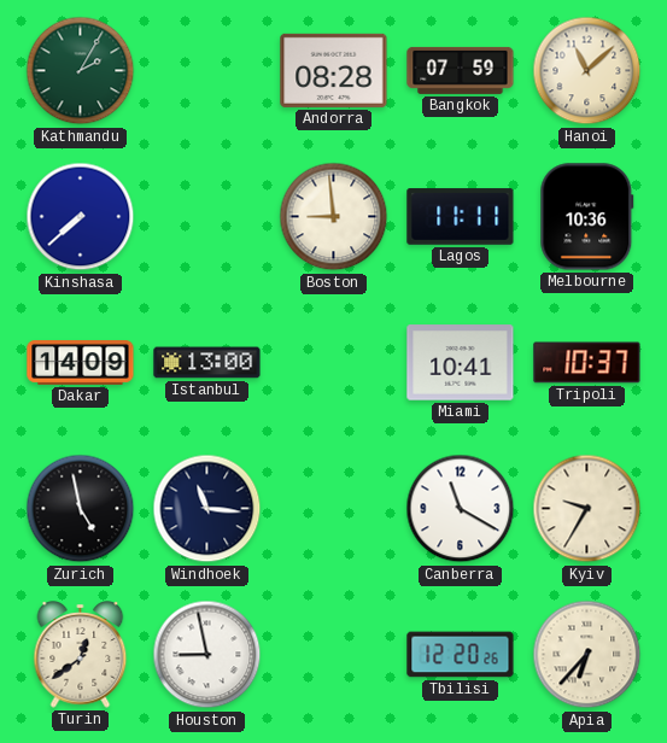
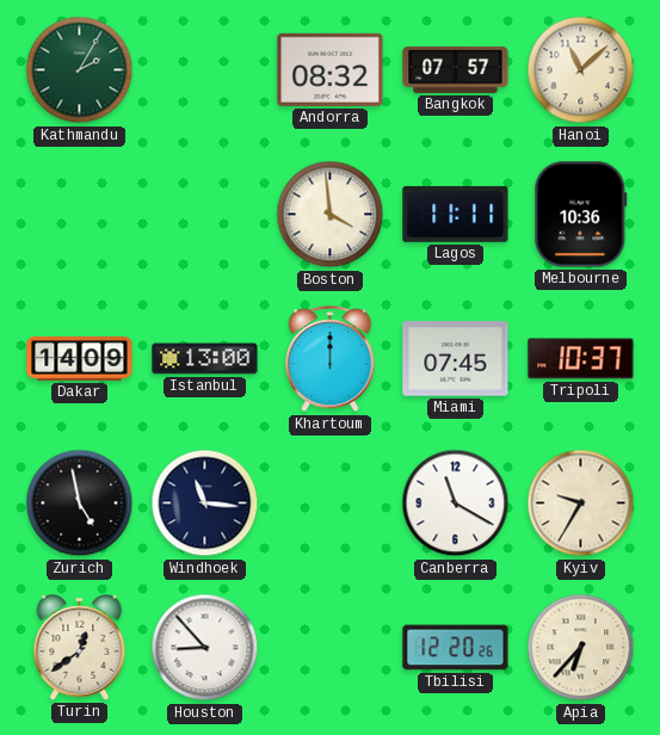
Andorra: 08:28 -> 08:32
Bangkok: 07:59 -> 07:57
Kinshasa: 7:38 -> none
Boston: 8:59 -> 3:59
Khartoum: none -> 12:00
Miami: 10:41 -> 07:45
Houston: 8:58 -> 8:53
